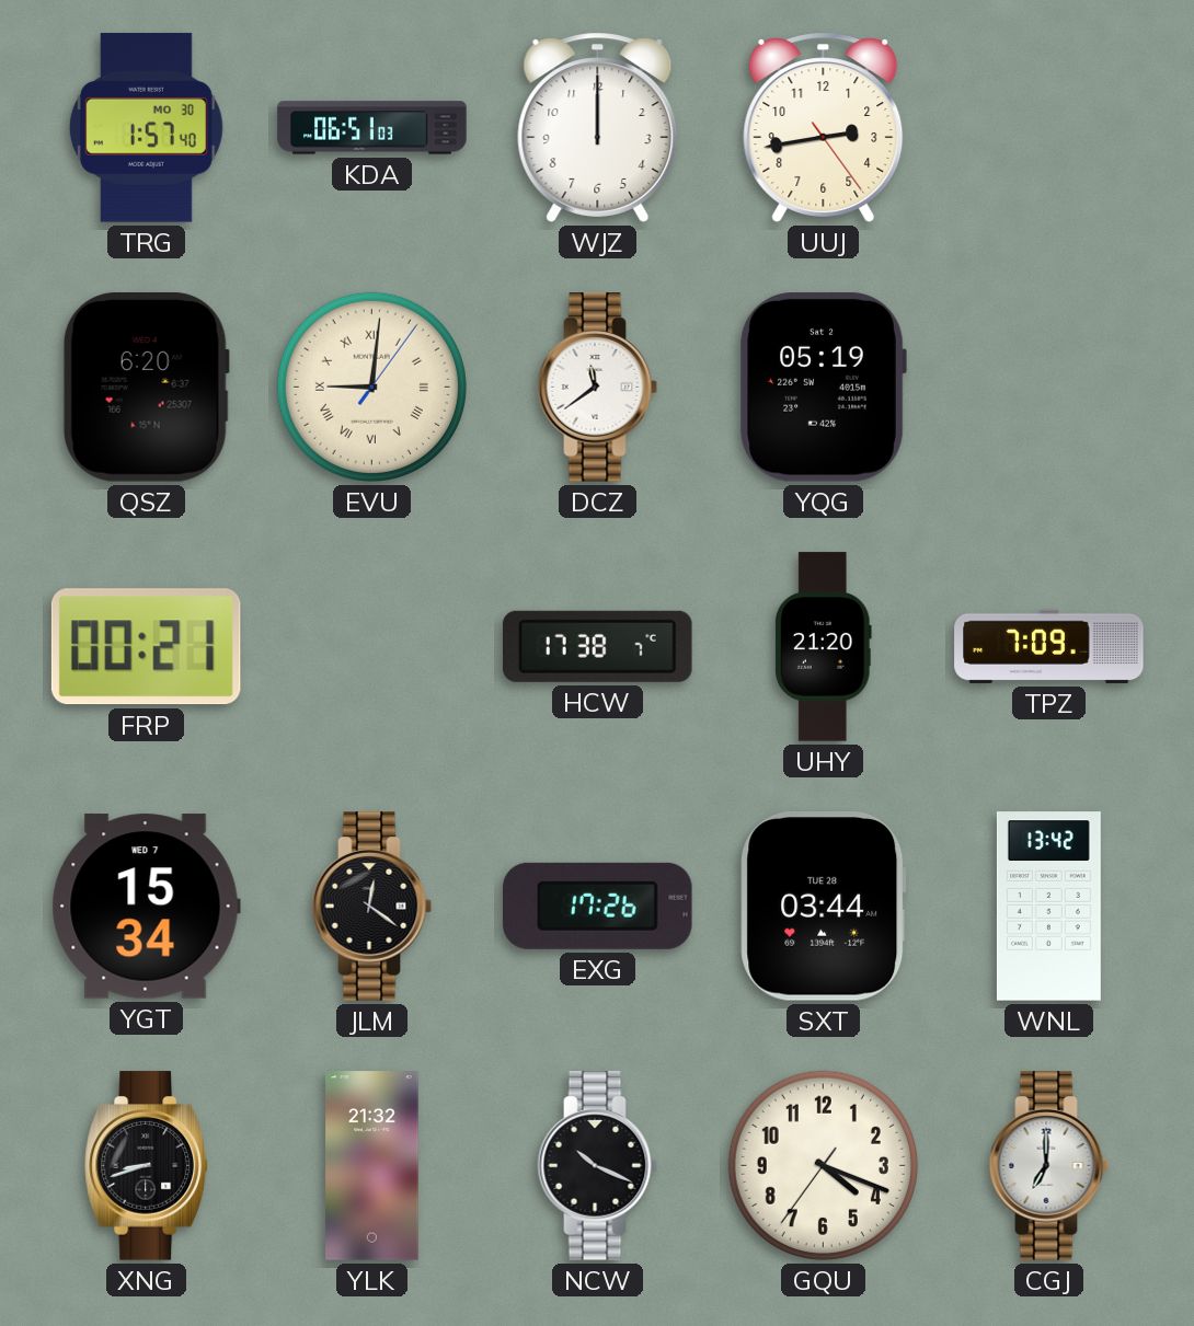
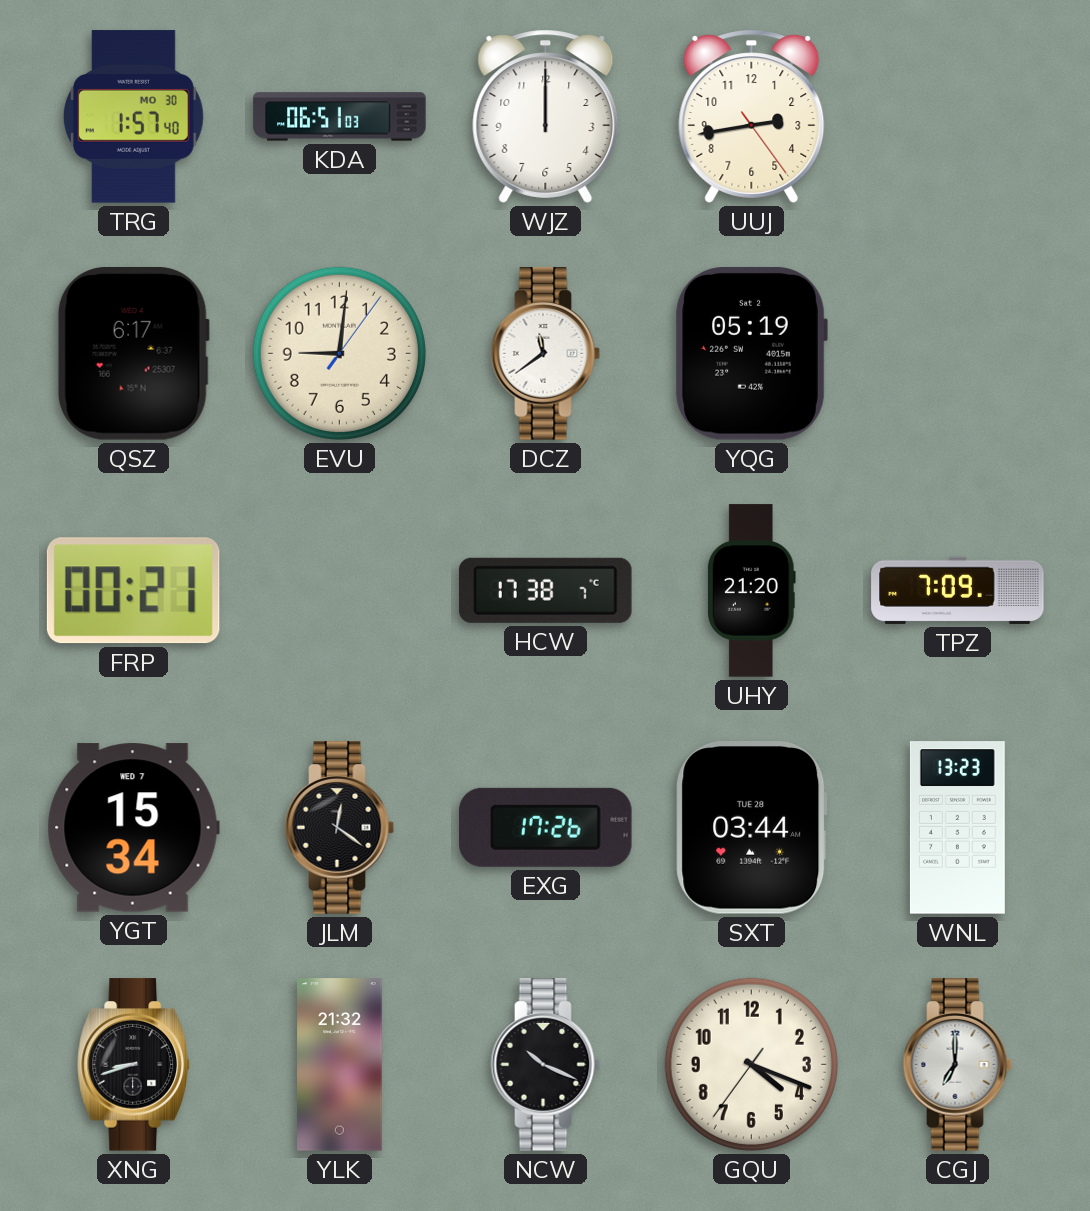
QSZ: 6:20 -> 6:17
EVU numerals: Roman -> Arabic
WNL: 13:42 -> 13:23
